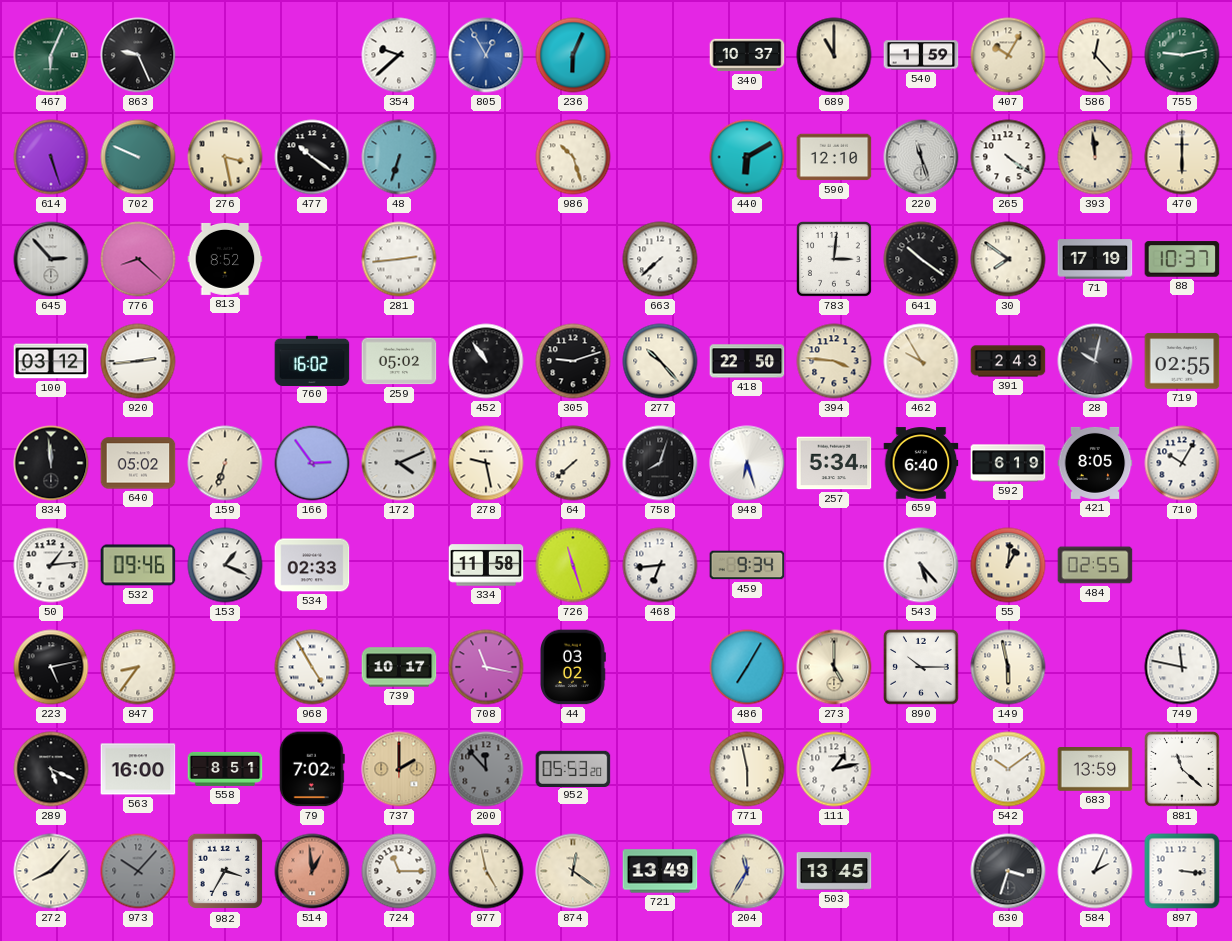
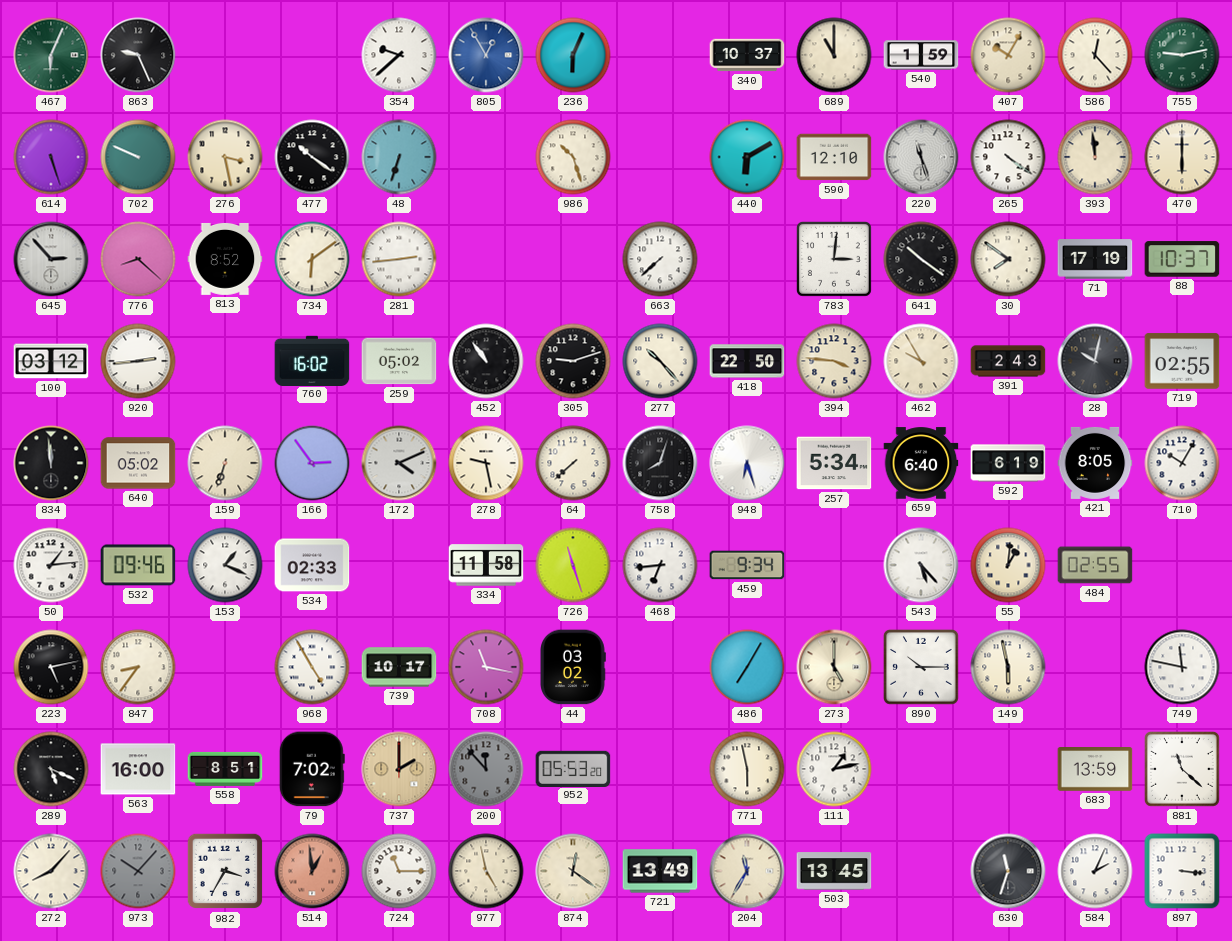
734: none -> 6:09
542: 10:09 -> none
630: 3:33 -> 11:33
